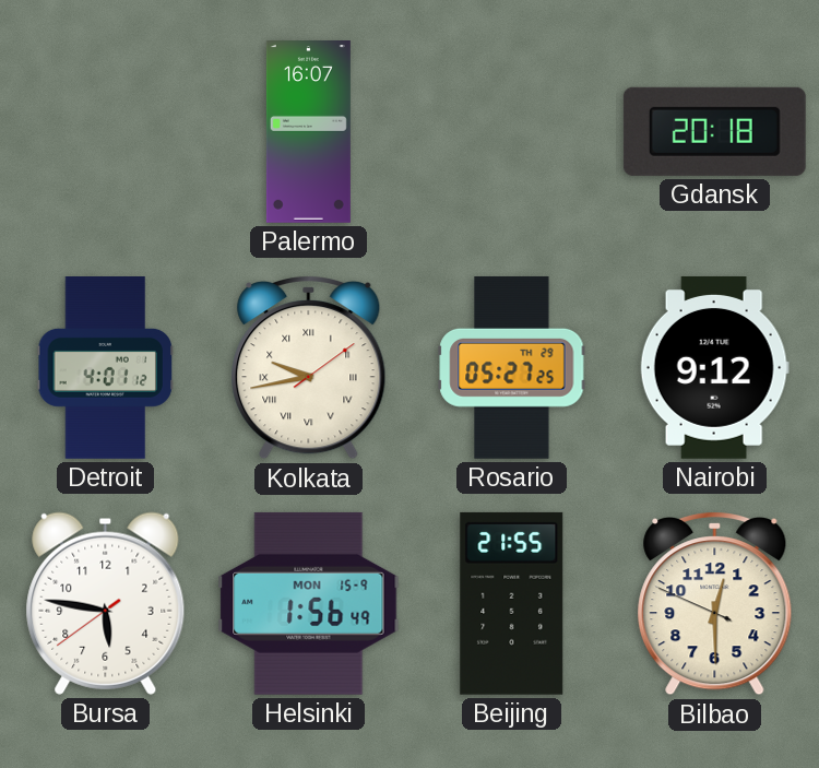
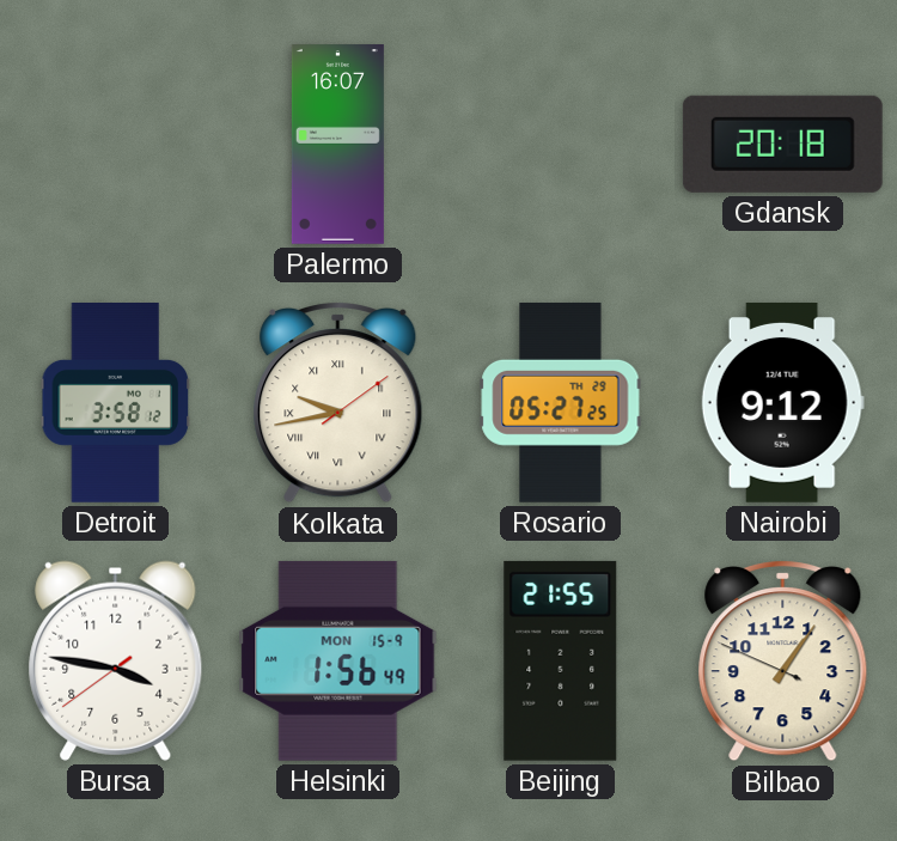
Detroit: 4:01 -> 3:58
Bursa: 5:46 -> 3:46
Bilbao: 12:29 -> 1:05
